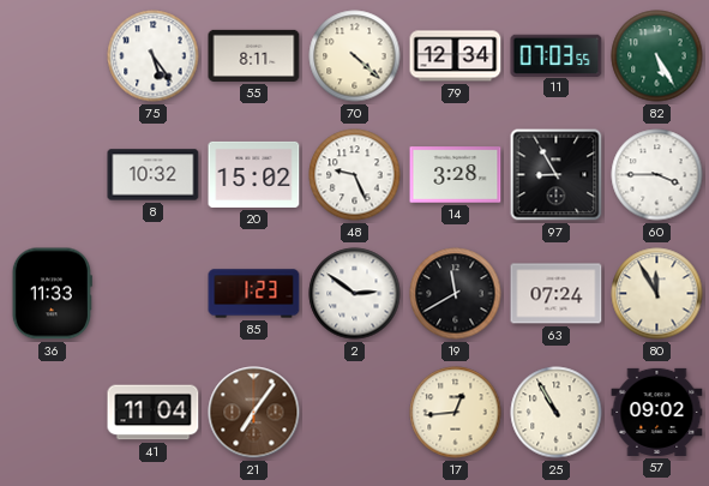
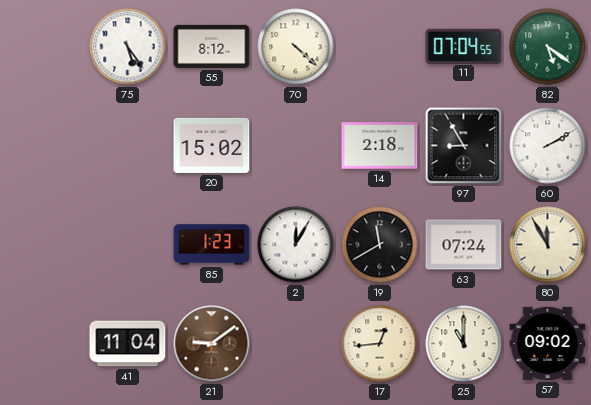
55: 8:11 -> 8:12
79: 12:34 -> none
11: 07:03 -> 07:04
82: 5:25 -> 5:21
8: 10:32 -> none
48: 9:26 -> none
14: 3:28 -> 2:18
60: 3:45 -> 2:10
36: 11:33 -> none
2: 2:51 -> 12:05
21: 7:06 -> 9:09
25: 10:55 -> 11:00
